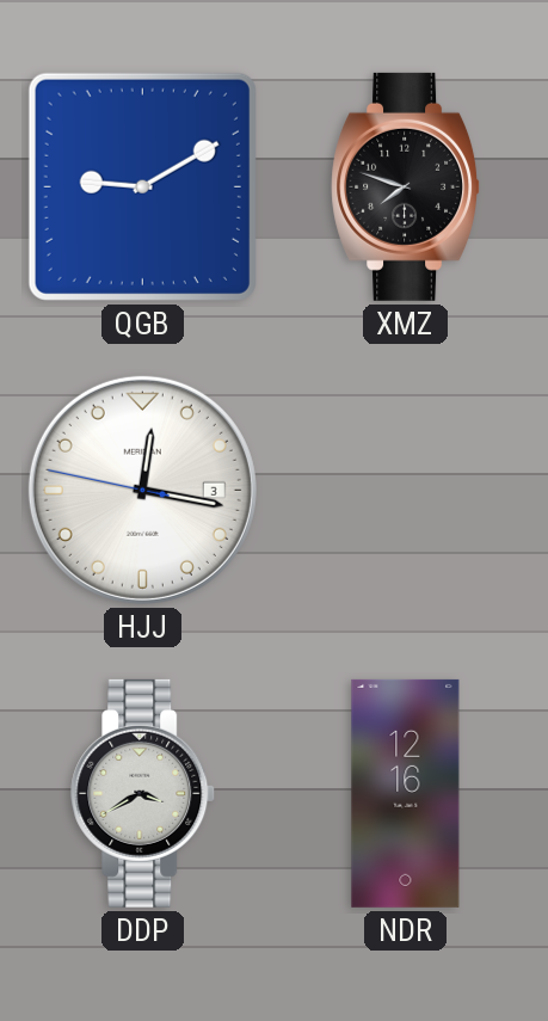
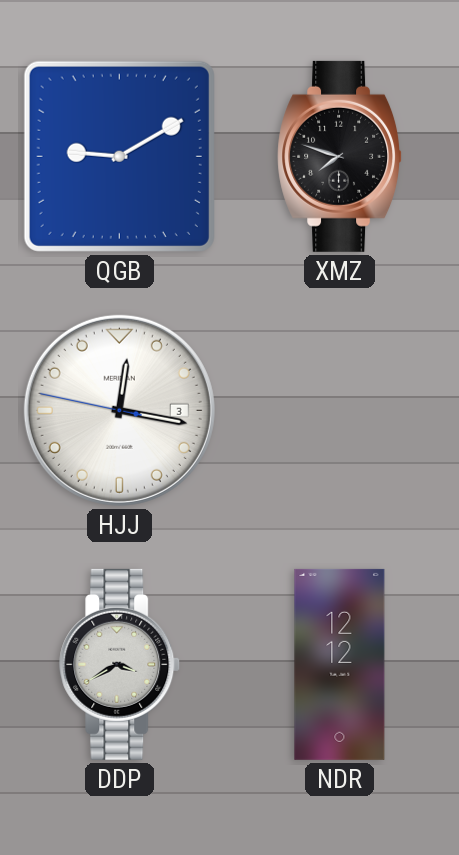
NDR: 12:16 -> 12:12
